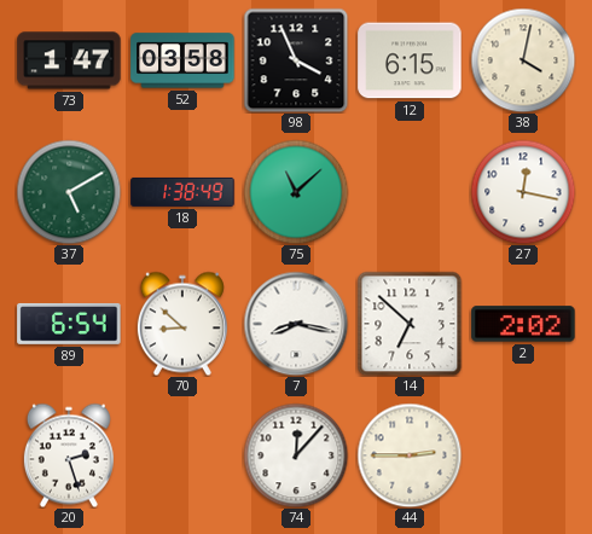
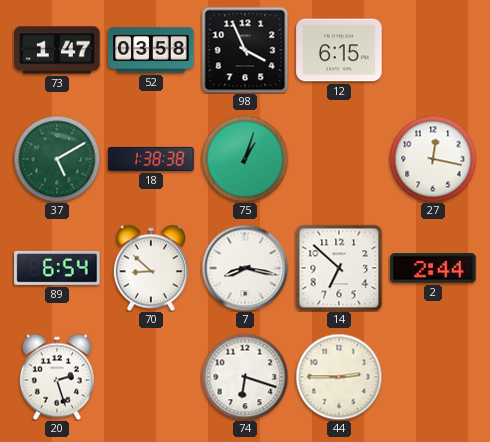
38: 4:02 -> none
18: 1:38:49 -> 1:38:38
75: 11:08 -> 1:03
2: 2:02 -> 2:44
74: 12:07 -> 6:18
